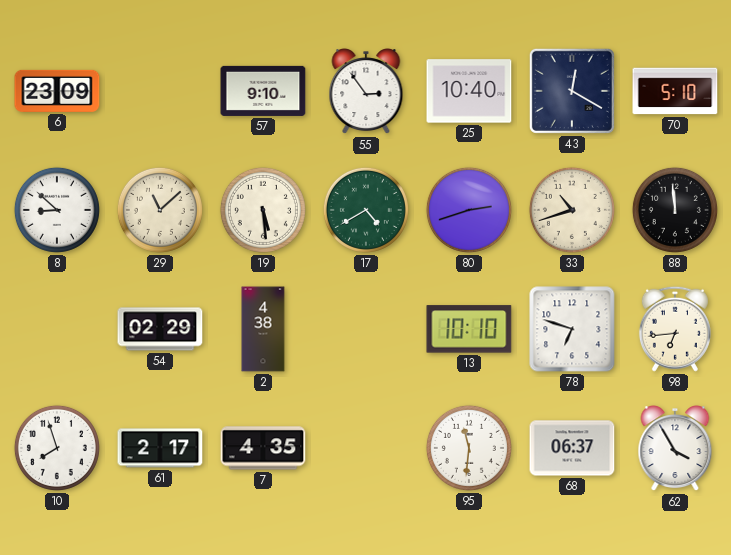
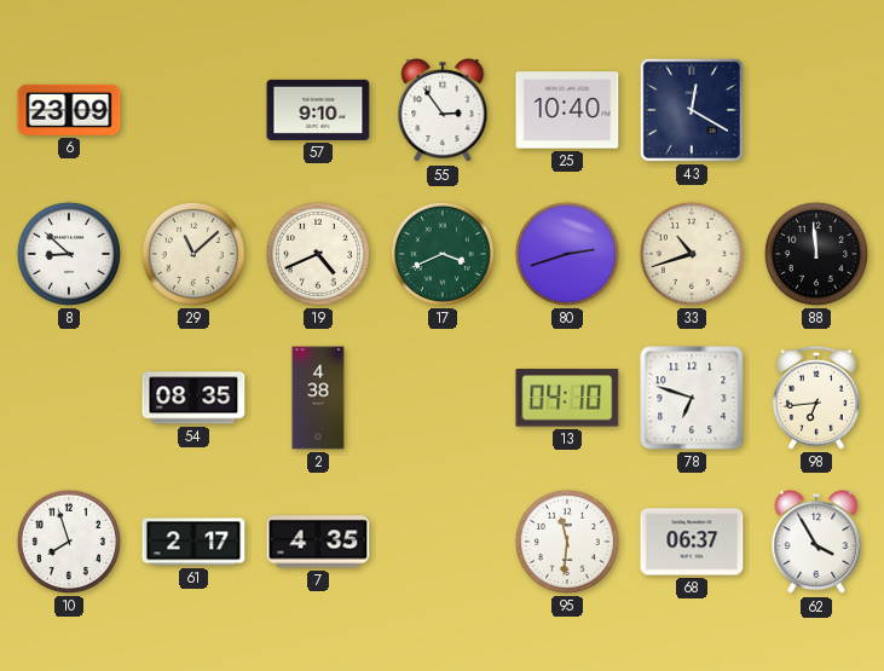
70: 5:10 -> none
19: 5:29 -> 4:41
17: 4:40 -> 3:41
54: 02:29 -> 08:35
13: 10:10 -> 04:10
